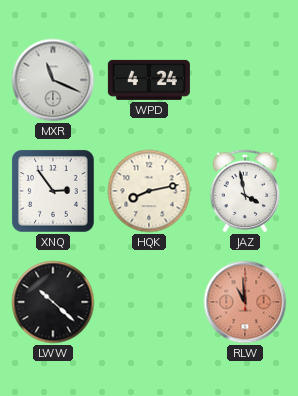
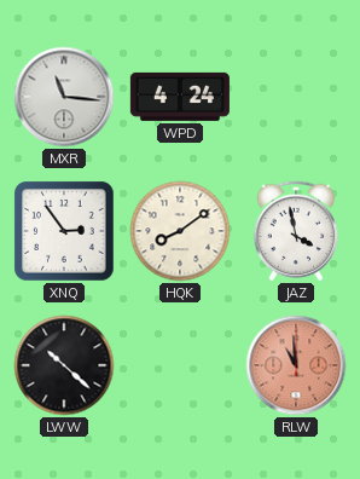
MXR: 11:19 -> 11:16
HQK: 8:13 -> 8:09
